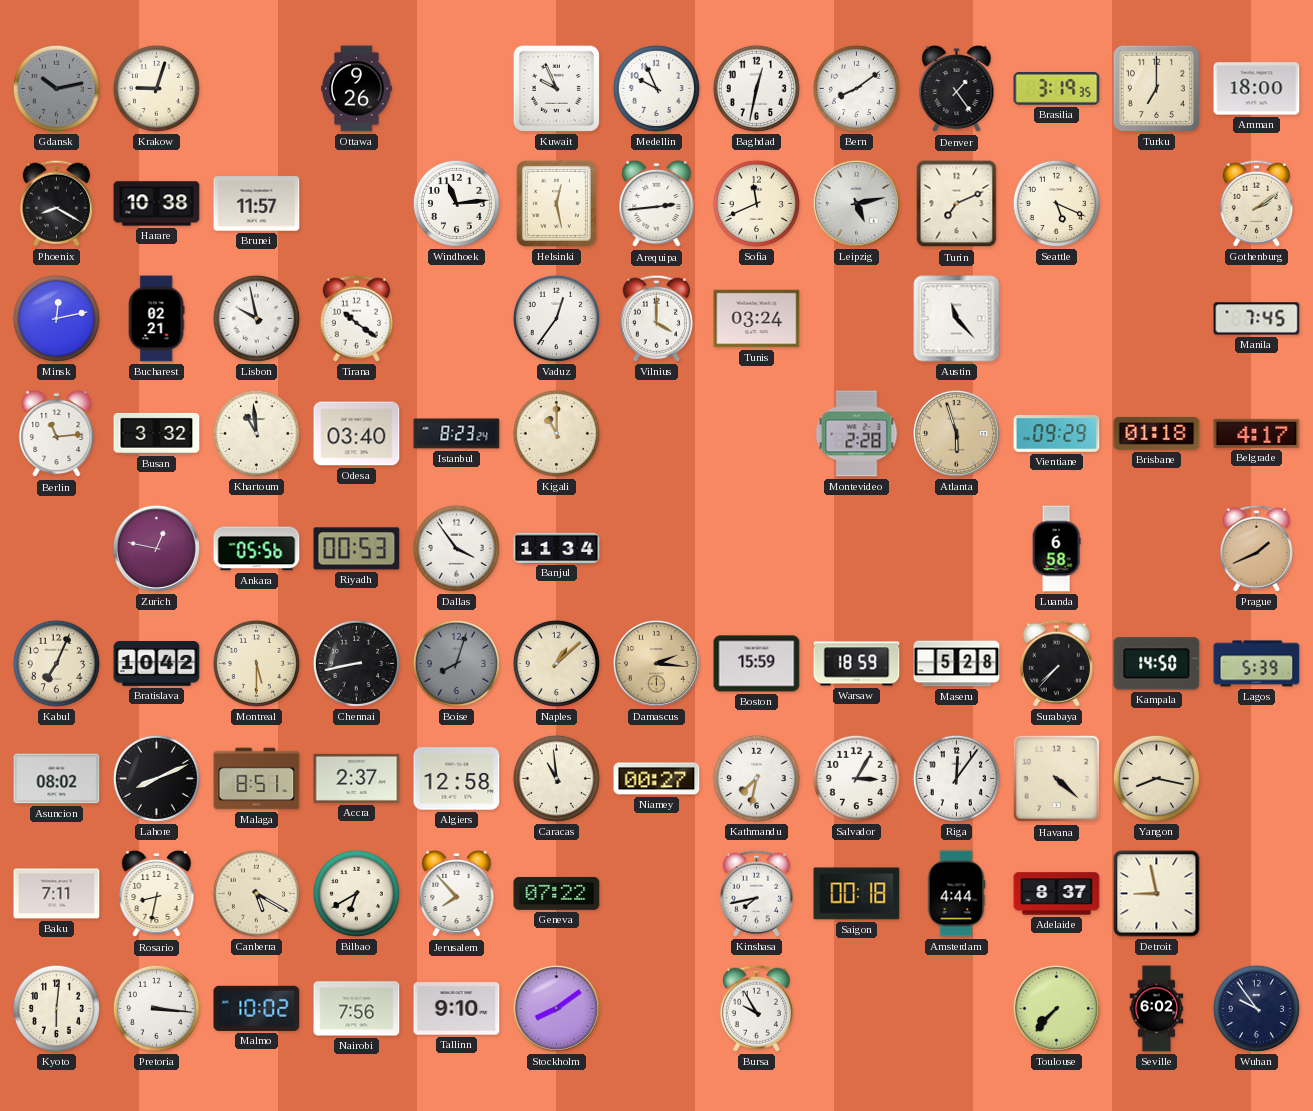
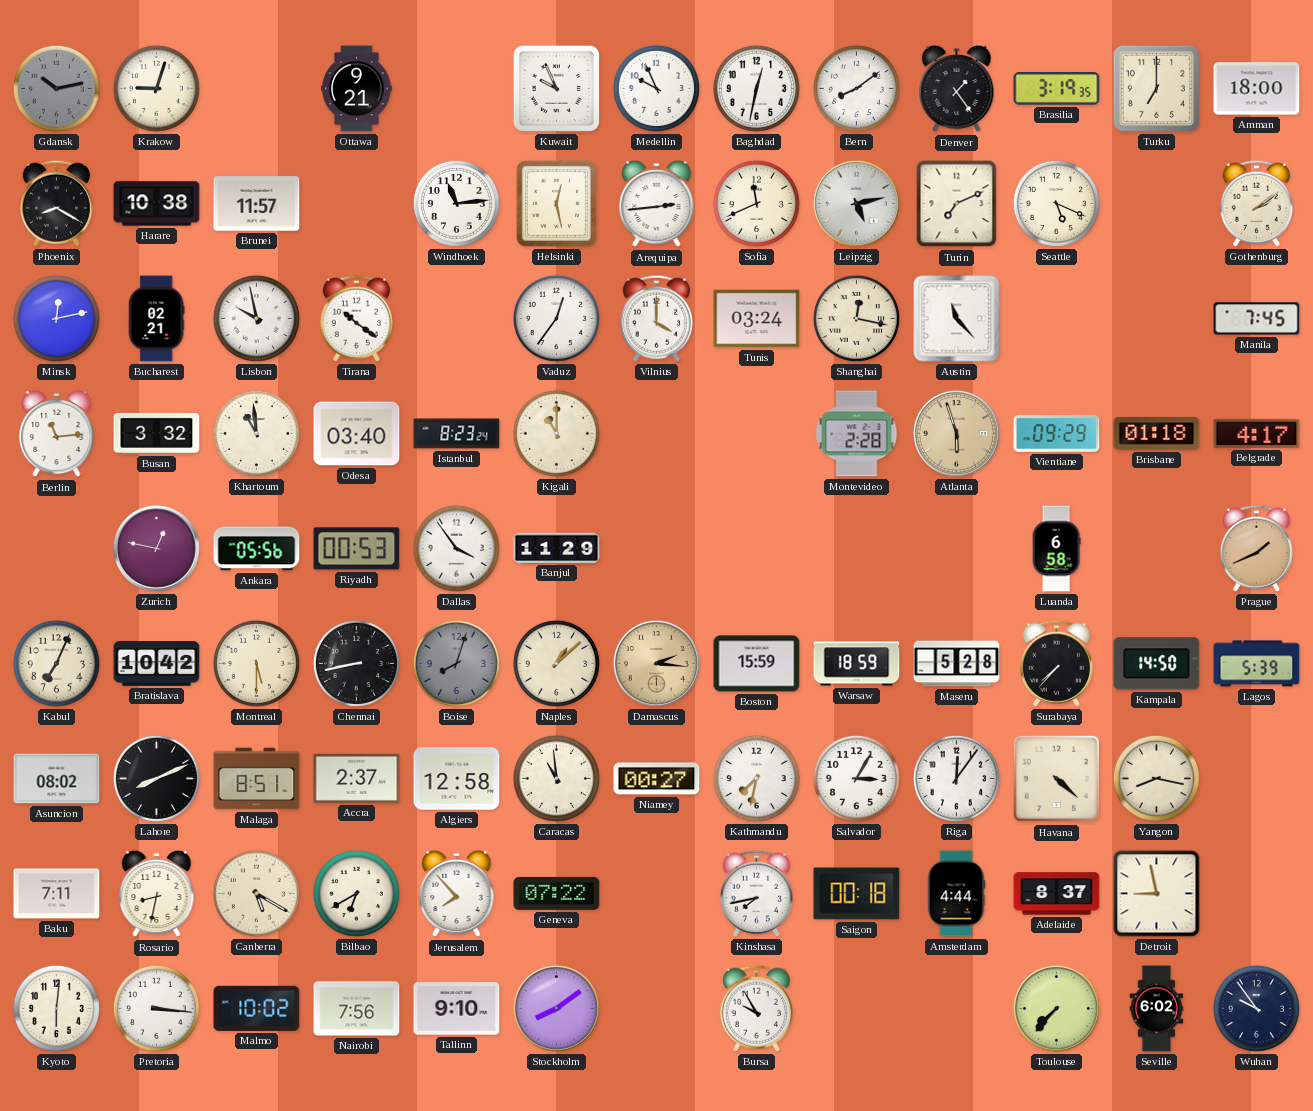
Ottawa: 9:26 -> 9:21
Shanghai: none -> 12:17
Banjul: 11:34 -> 11:29
